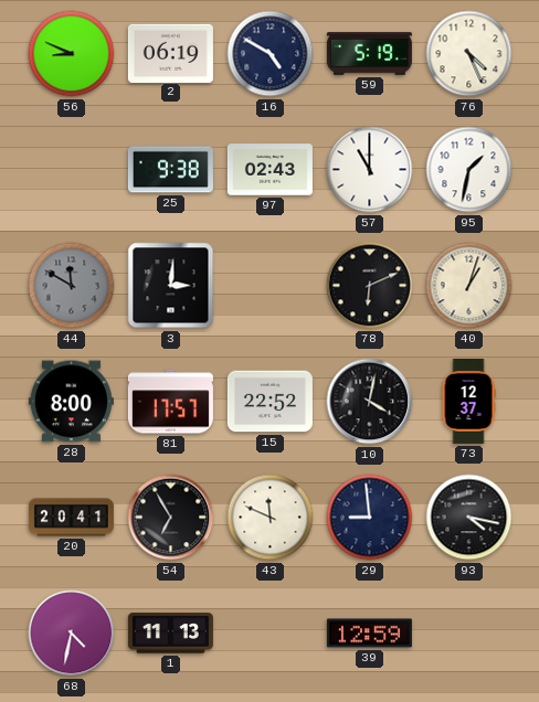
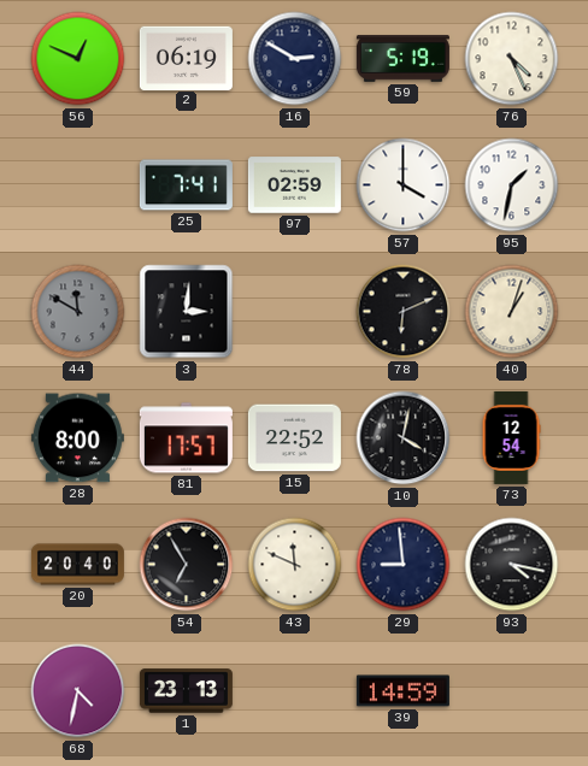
56: 8:49 -> 12:49
16: 4:50 -> 2:50
25: 9:38 -> 7:41
97: 02:43 -> 02:59
57: 11:00 -> 4:00
73: 12:37 -> 12:54
20: 20:41 -> 20:40
1: 11:13 -> 23:13
39: 12:59 -> 14:59
